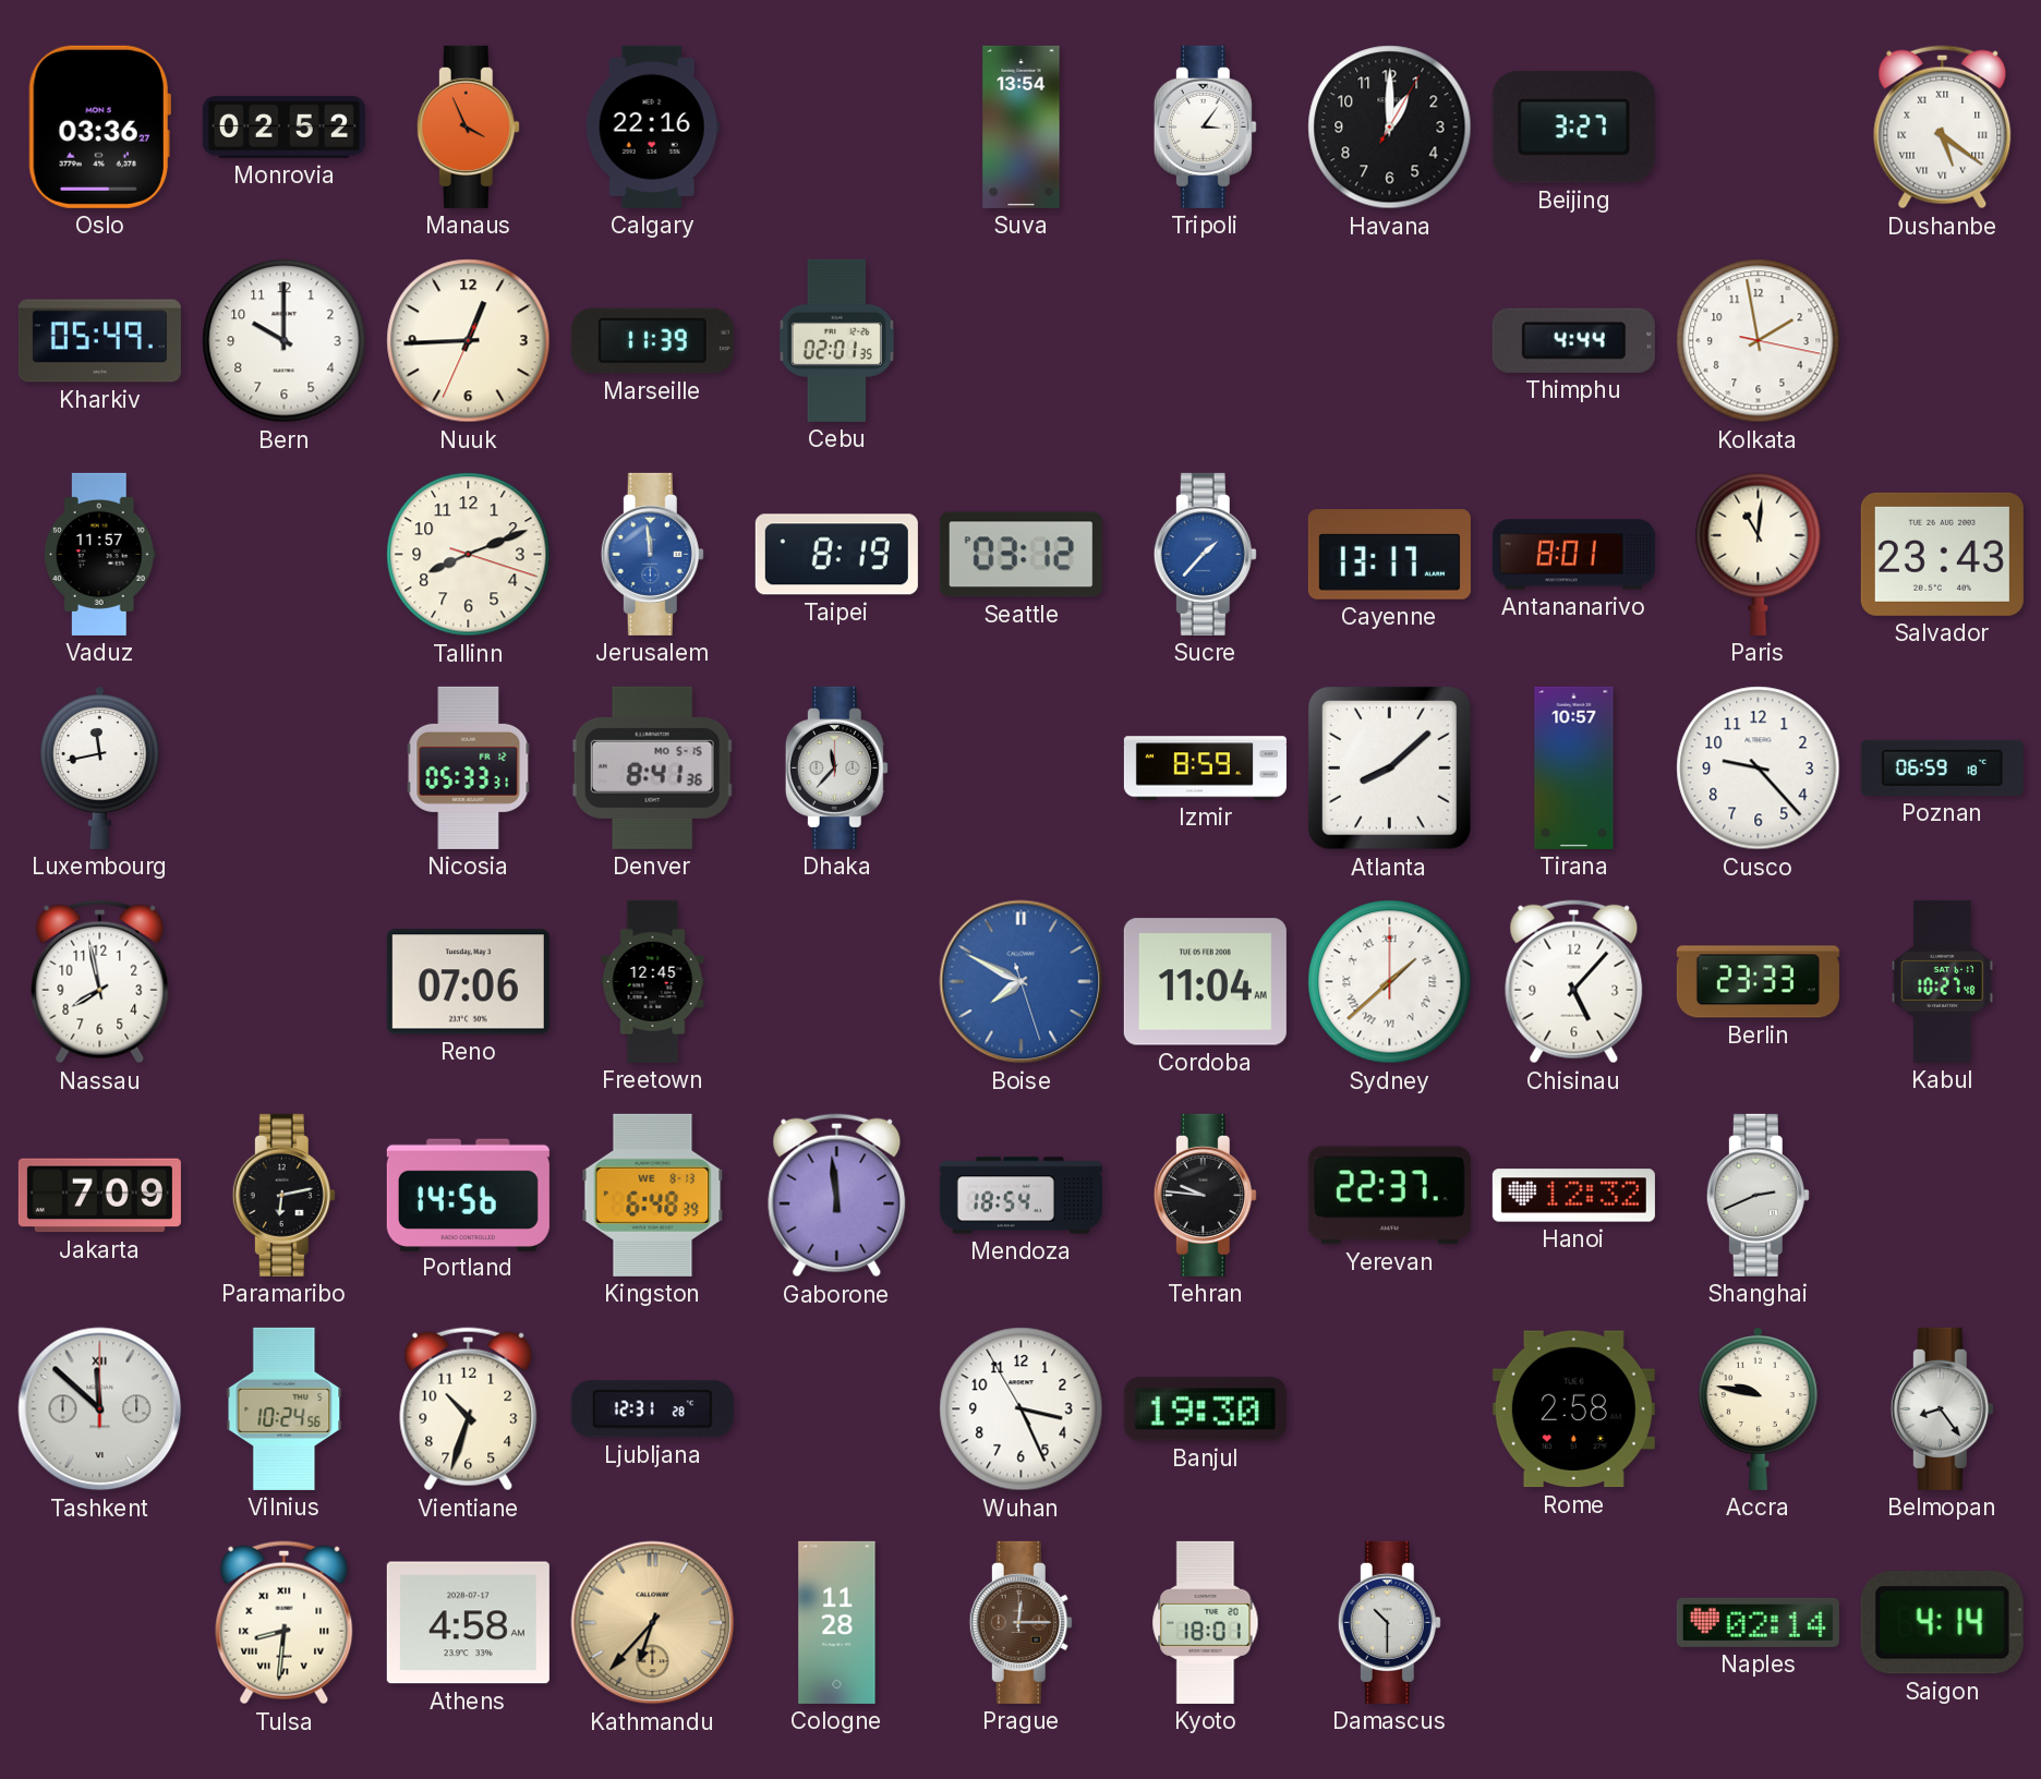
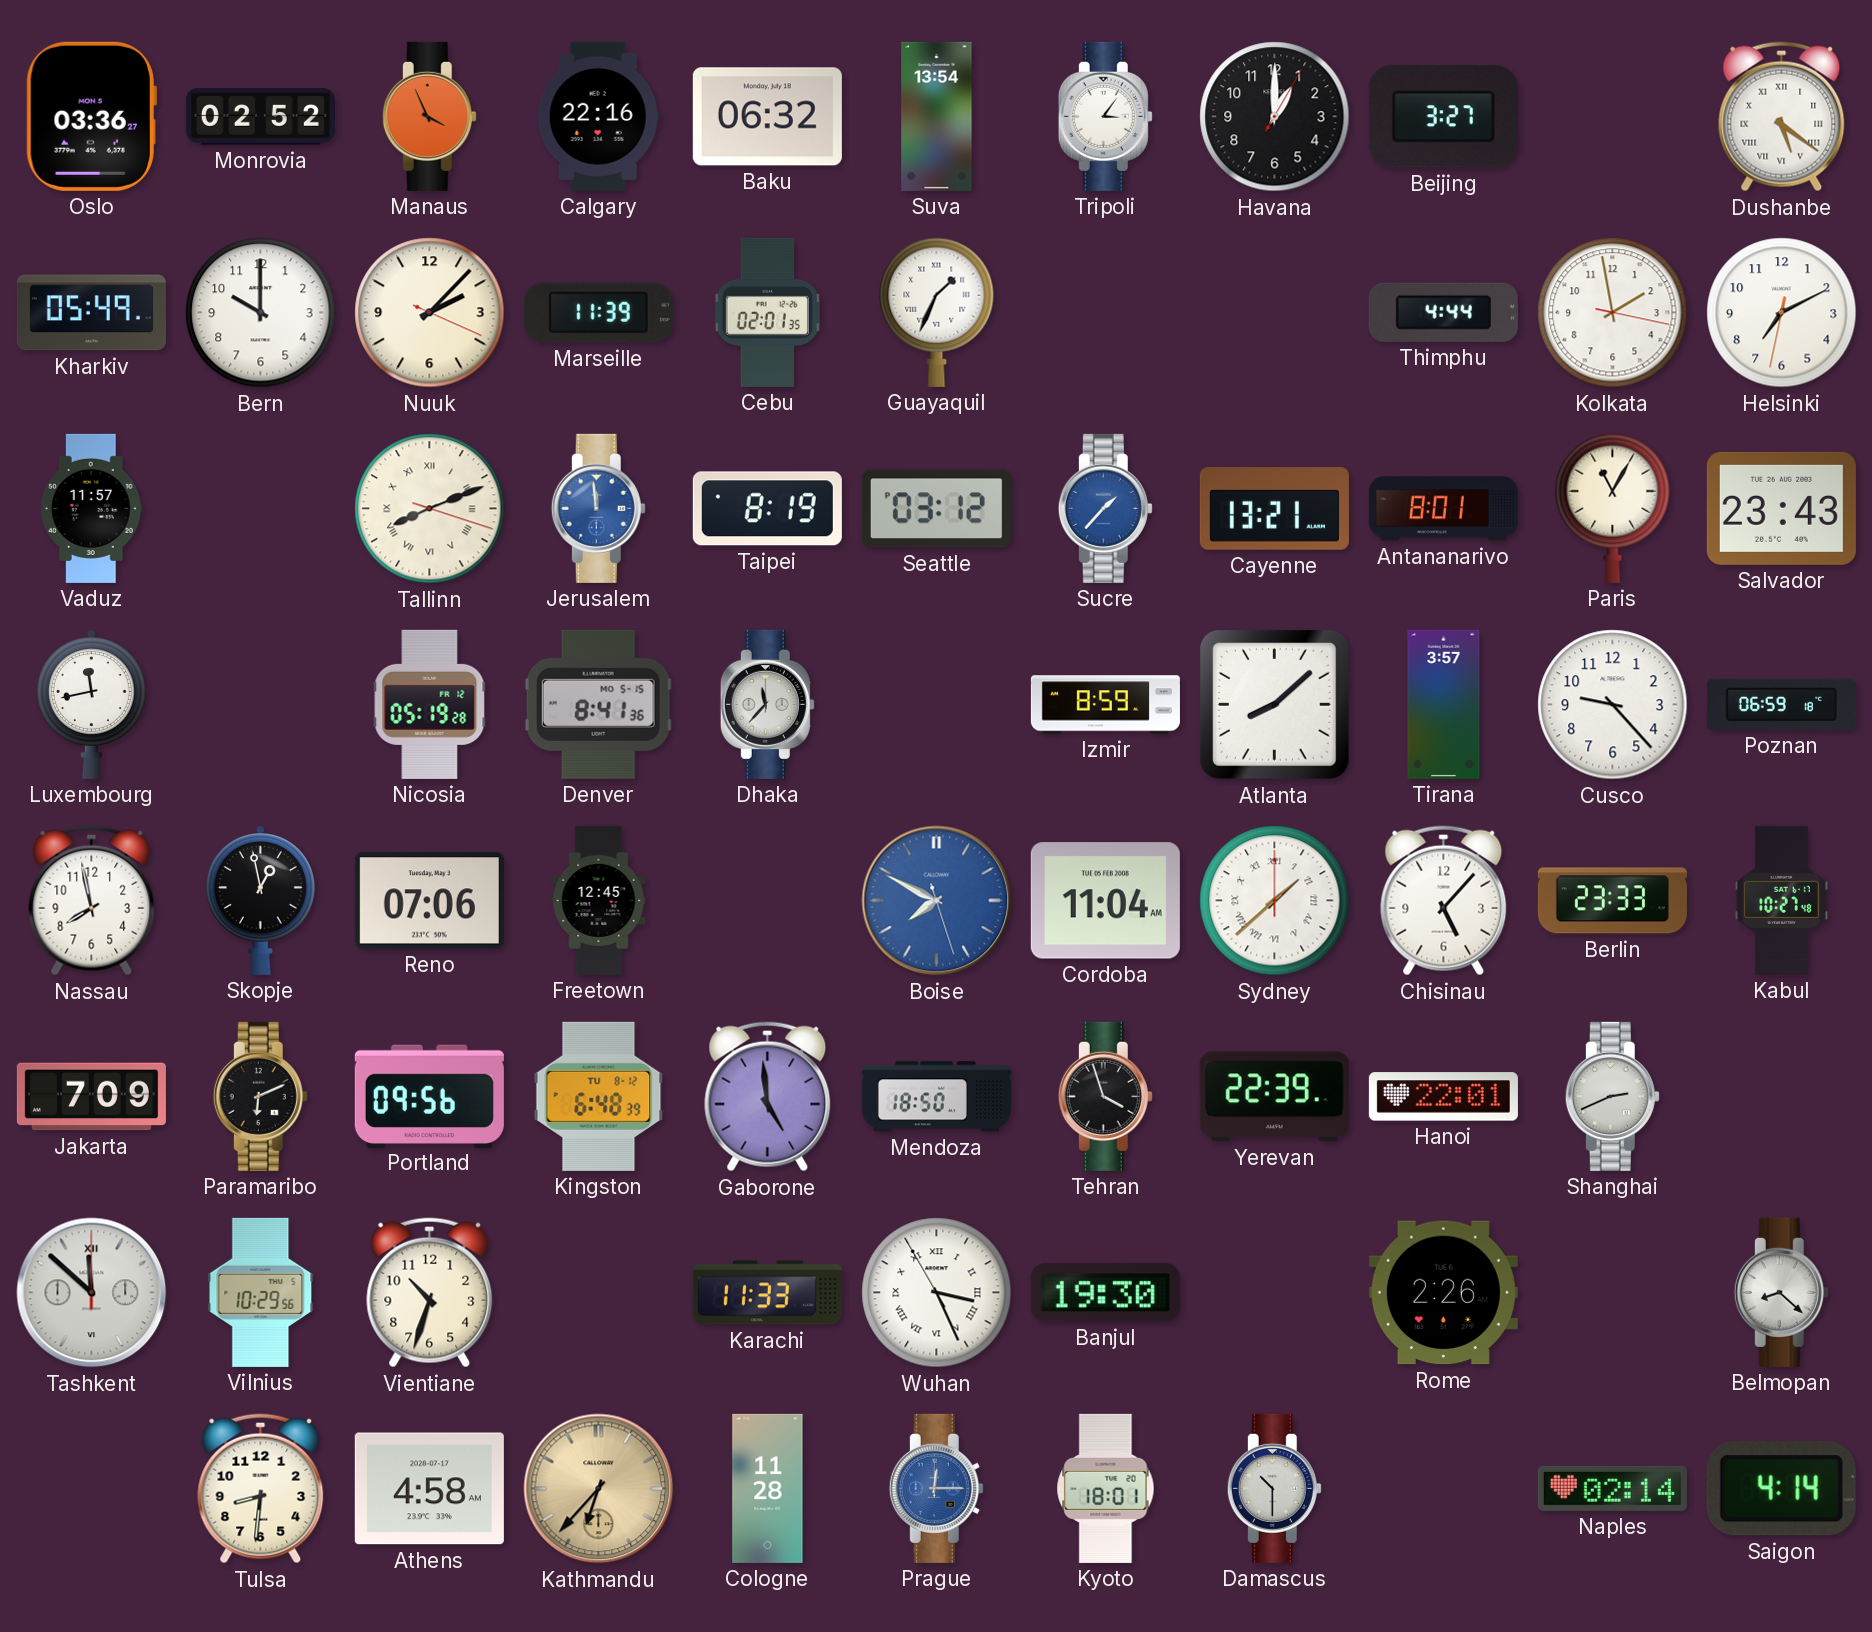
Baku: none -> 06:32
Nuuk: 12:44 -> 2:07
Guayaquil: none -> 1:34
Helsinki: none -> 7:10
Tallinn numerals: Arabic -> Roman
Cayenne: 13:17 -> 13:21
Paris: 11:01 -> 11:05
Nicosia: 05:33 -> 05:19
Tirana: 10:57 -> 3:57
Skopje: none -> 12:58
Paramaribo: 6:13 -> 6:11
Portland: 14:56 -> 09:56
Kingston date: WE 8-13 -> TU 8-12
Gaborone: 11:59 -> 4:59
Mendoza: 18:54 -> 18:50
Tehran: 9:46 -> 3:57
Yerevan: 22:37 -> 22:39
Hanoi: 12:32 -> 22:01
Vilnius: 10:24 -> 10:29
Ljubljana: 12:31 -> none
Karachi: none -> 11:33
Wuhan numerals: Arabic -> Roman
Rome: 2:58 -> 2:26
Accra: 9:47 -> none
Belmopan: 8:24 -> 8:22
Tulsa numerals: Roman -> Arabic
Prague dial: brown -> blue
